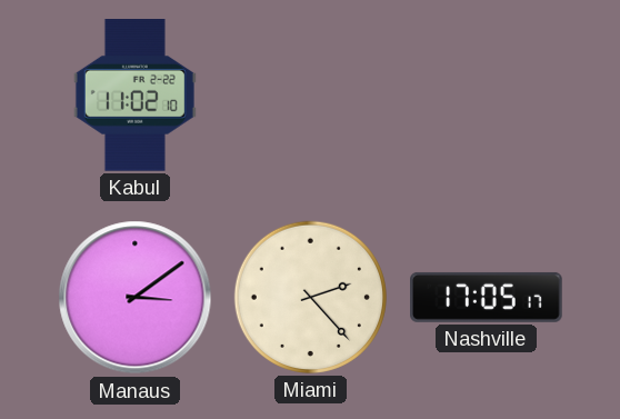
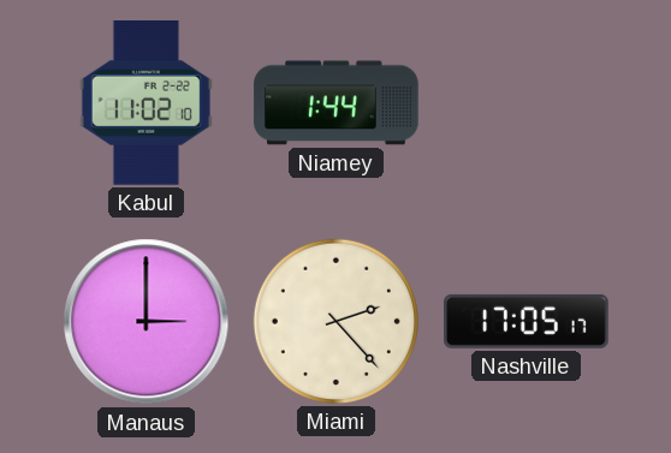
Niamey: none -> 1:44
Manaus: 3:09 -> 3:00
